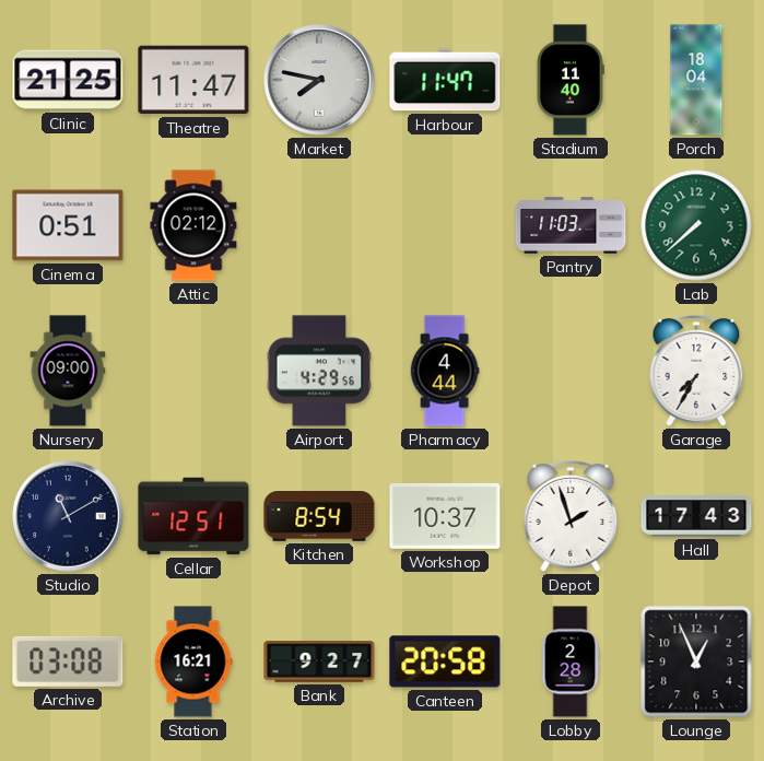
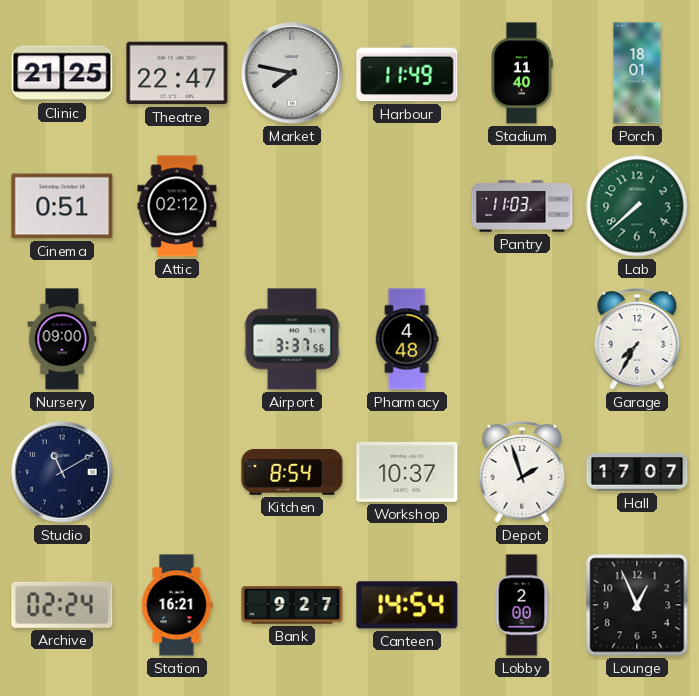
Theatre: 11:47 -> 22:47
Harbour: 11:47 -> 11:49
Porch: 18:04 -> 18:01
Airport: 4:29 -> 3:37
Pharmacy: 4:44 -> 4:48
Cellar: 12:51 -> none
Hall: 17:43 -> 17:07
Archive: 03:08 -> 02:24
Canteen: 20:58 -> 14:54
Lobby: 2:28 -> 2:00
